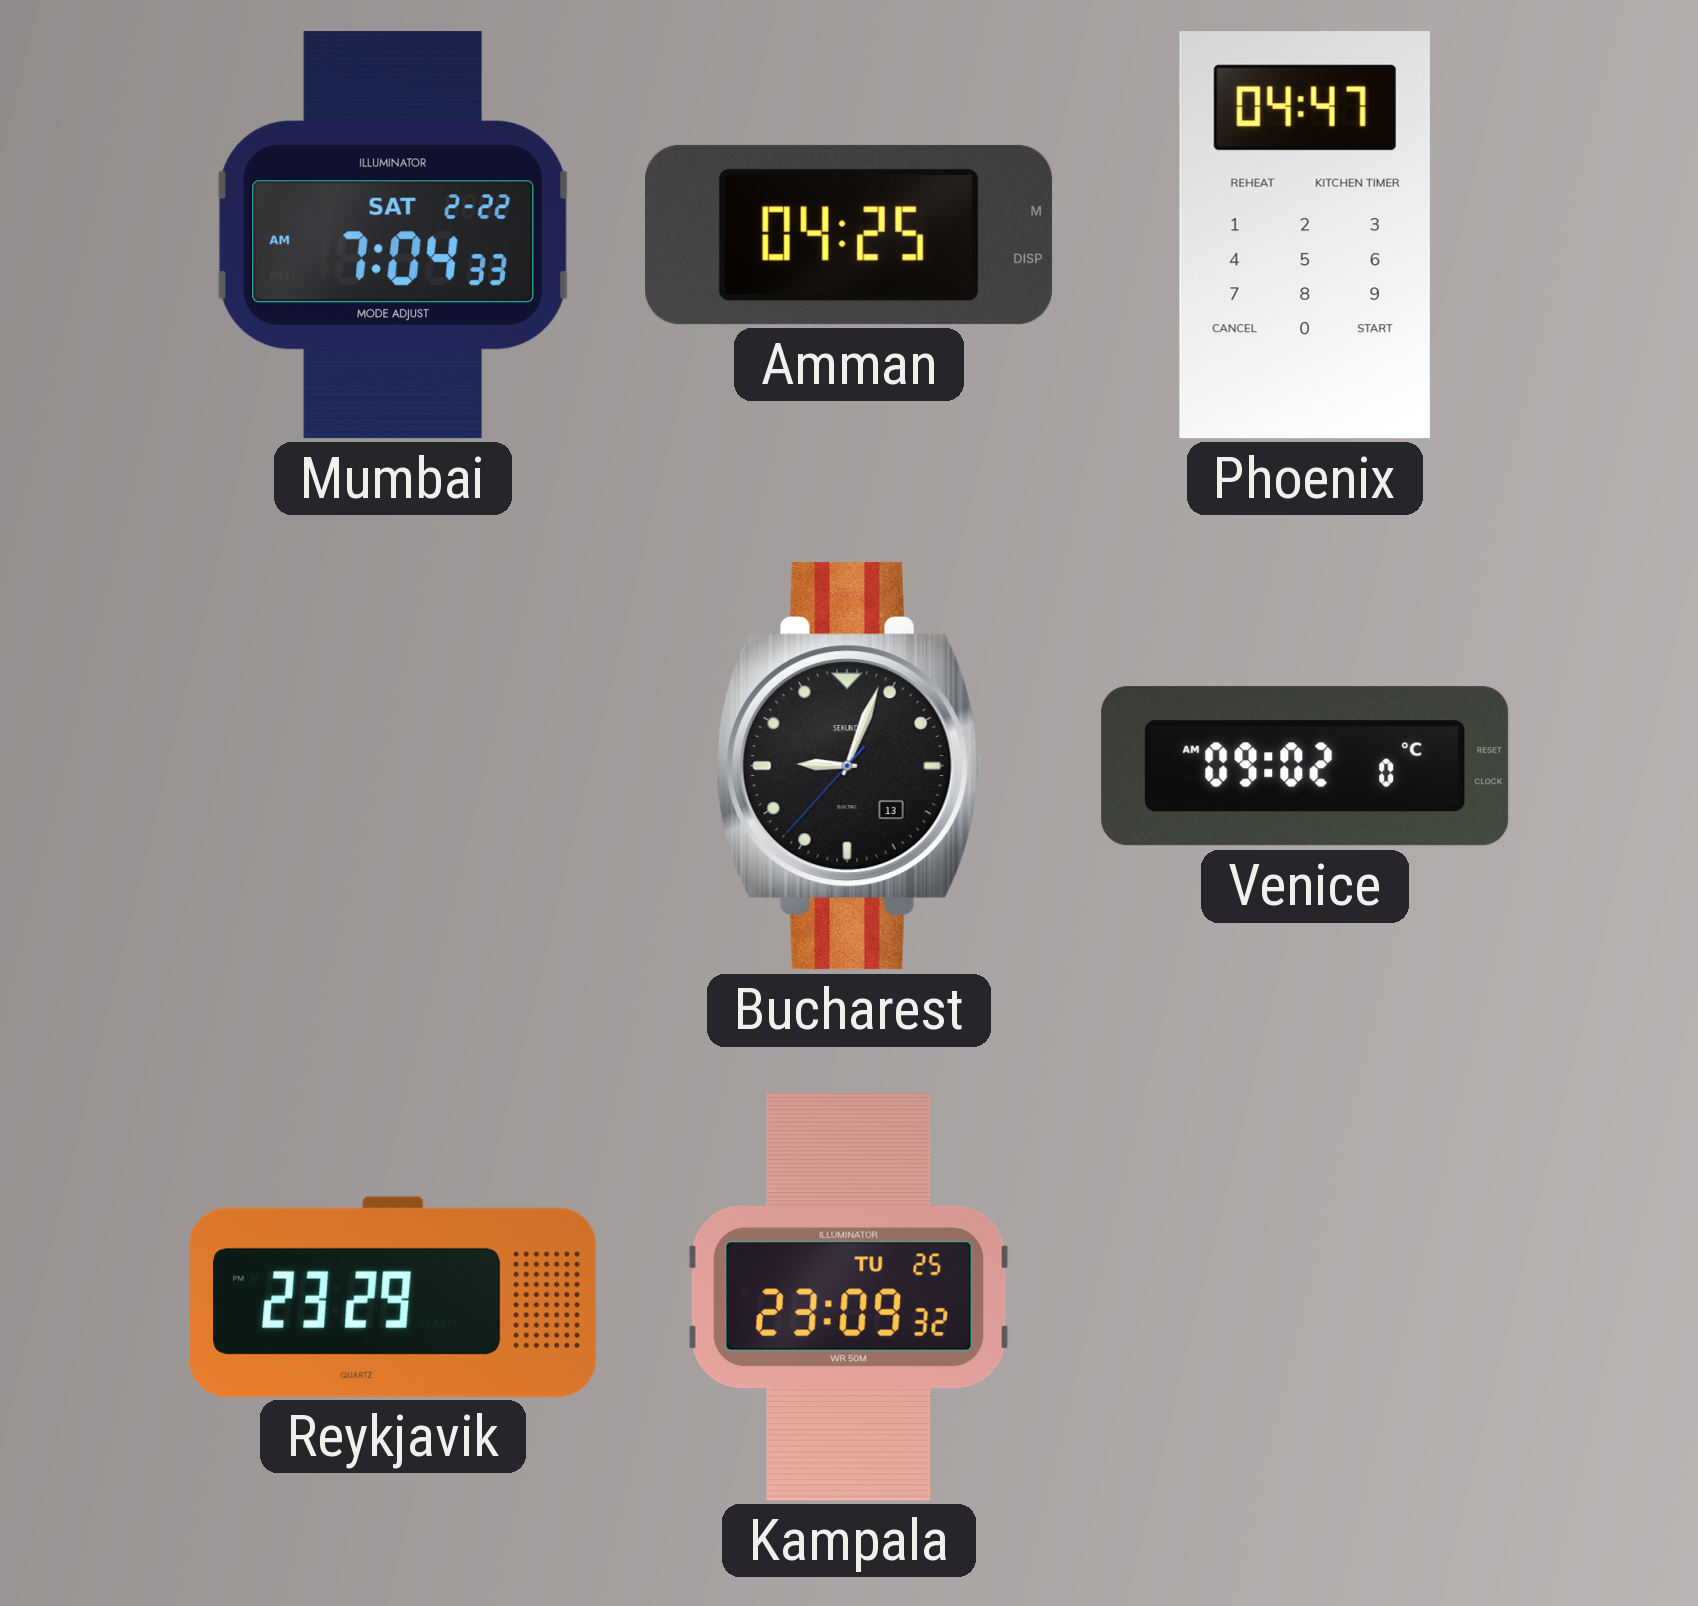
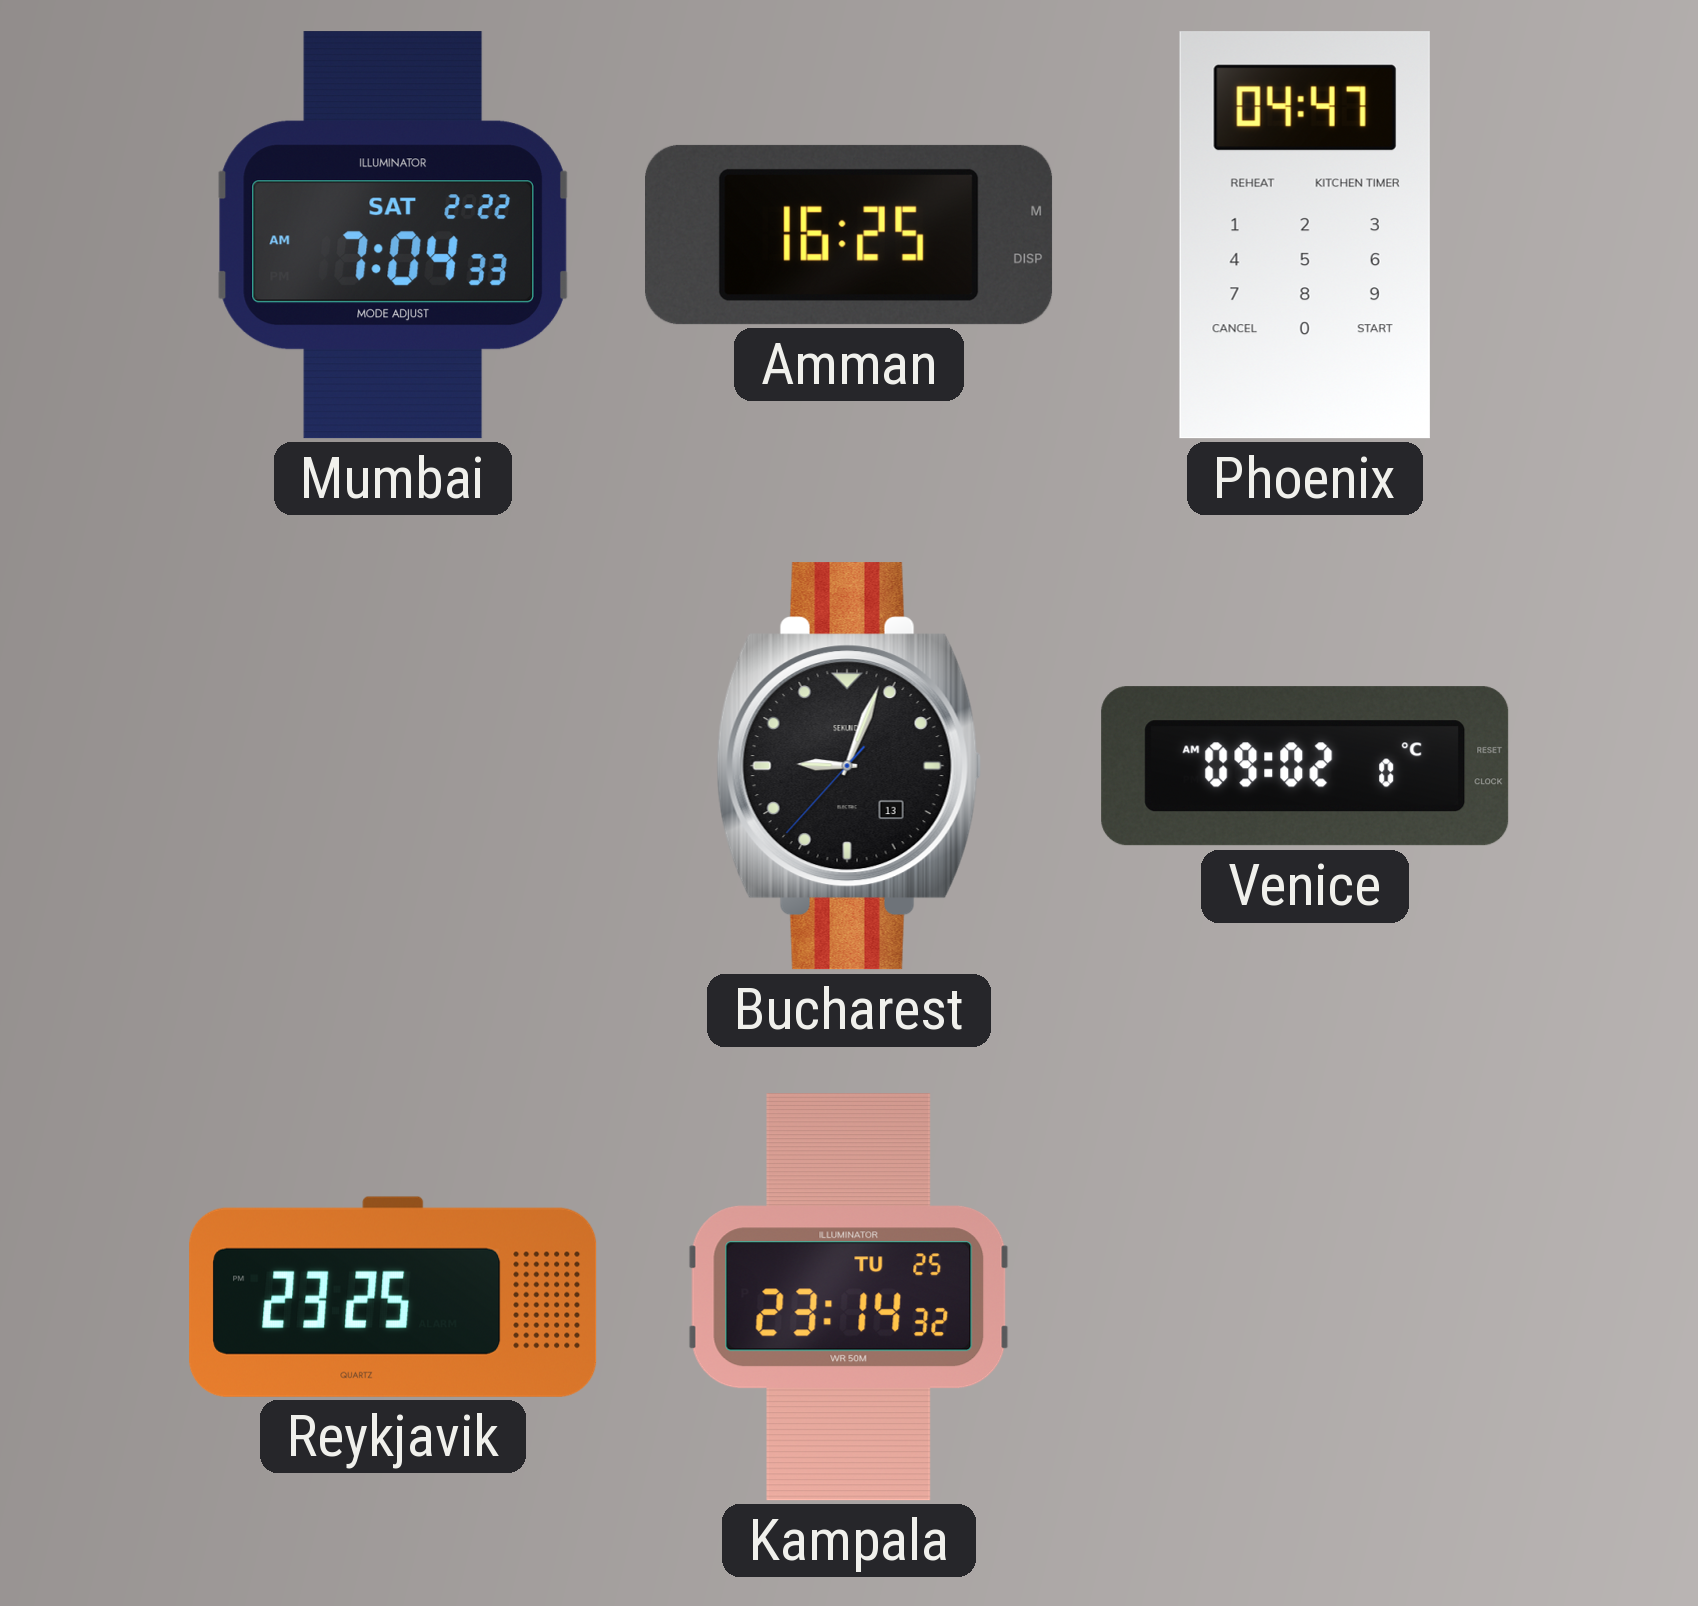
Amman: 04:25 -> 16:25
Reykjavik: 23:29 -> 23:25
Kampala: 23:09 -> 23:14
